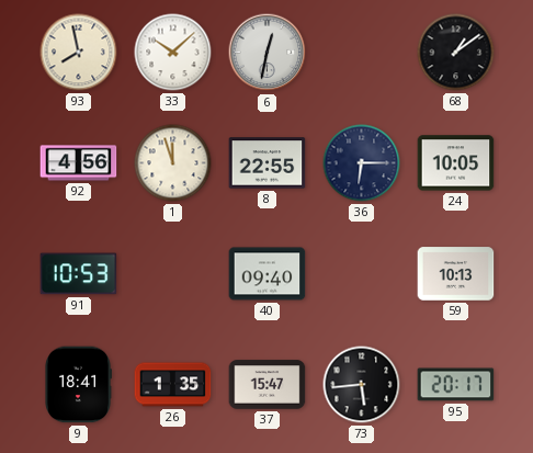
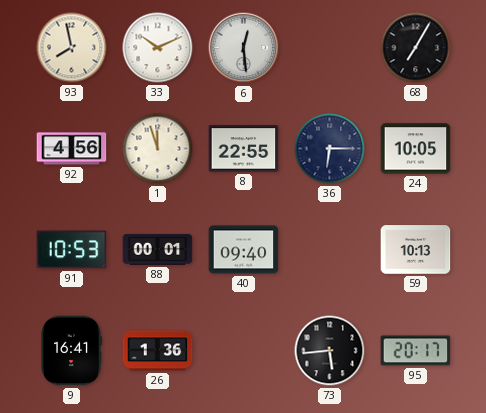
33: 10:08 -> 10:11
6: 12:32 -> 12:29
68: 1:09 -> 7:05
88: none -> 00:01
9: 18:41 -> 16:41
26: 1:35 -> 1:36
37: 15:47 -> none
